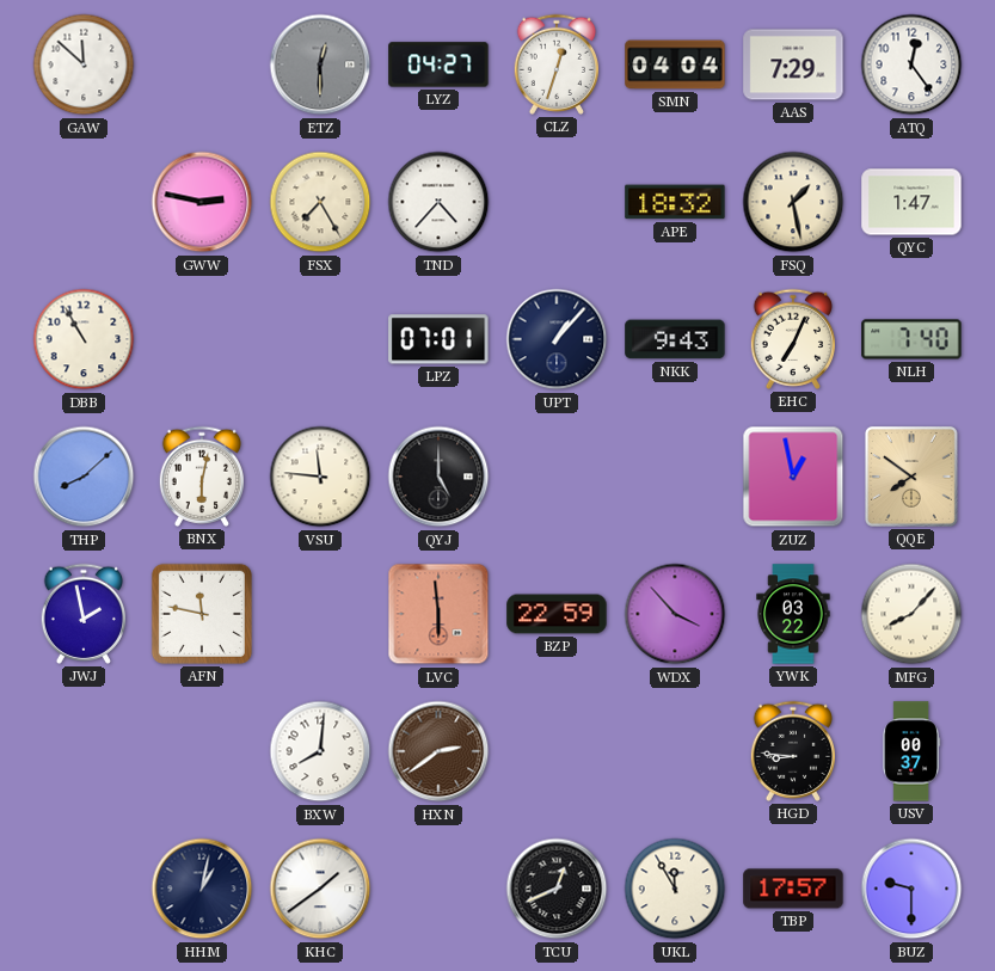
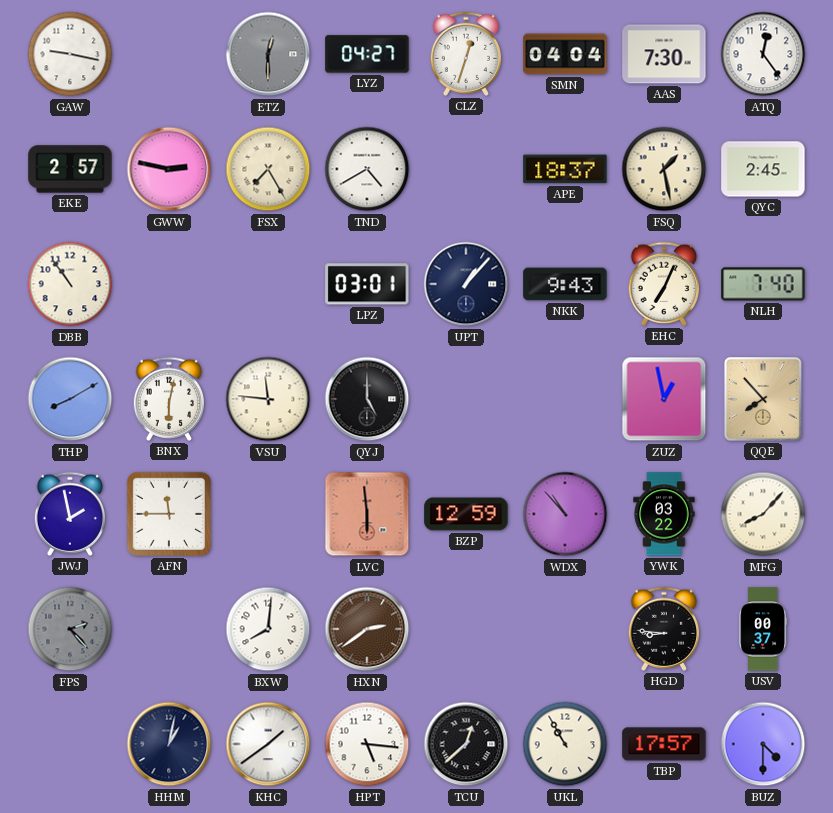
GAW: 11:52 -> 9:17
AAS: 7:29 -> 7:30
EKE: none -> 2:57
TND: 4:37 -> 4:40
APE: 18:32 -> 18:37
QYC: 1:47 -> 2:45
DBB: 10:55 -> 10:54
LPZ: 07:01 -> 03:01
THP: 8:08 -> 8:10
QQE: 7:51 -> 7:53
AFN: 11:47 -> 11:45
BZP: 22:59 -> 12:59
WDX: 3:53 -> 10:53
FPS: none -> 2:23
HPT: none -> 5:16
TCU: 12:41 -> 12:38
UKL: 11:55 -> 10:55
BUZ: 9:30 -> 4:30
